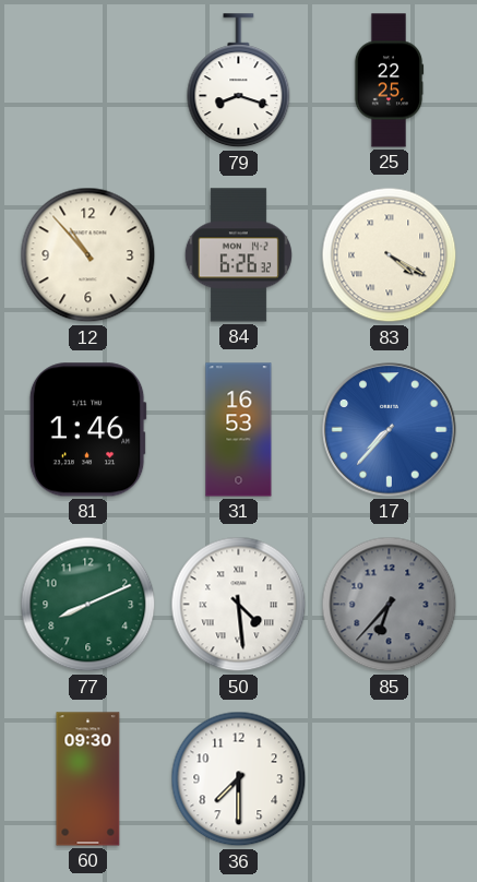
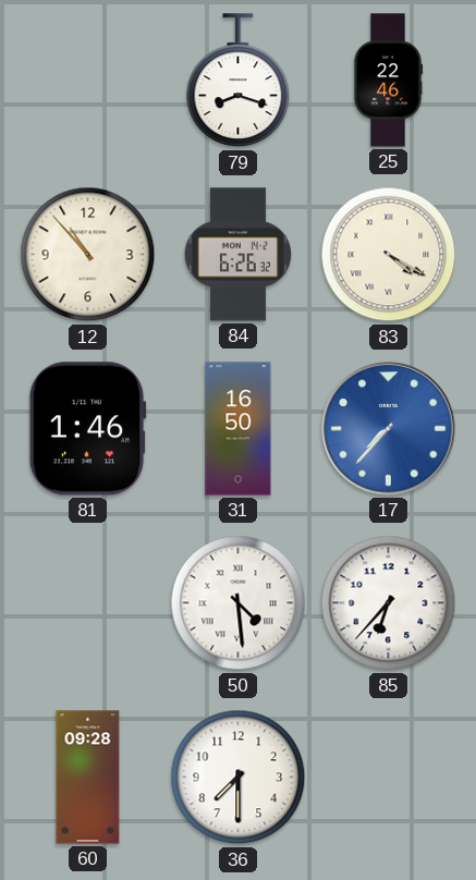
25: 22:25 -> 22:46
31: 16:53 -> 16:50
77: 8:11 -> none
85 dial: grey -> white
60: 09:30 -> 09:28
